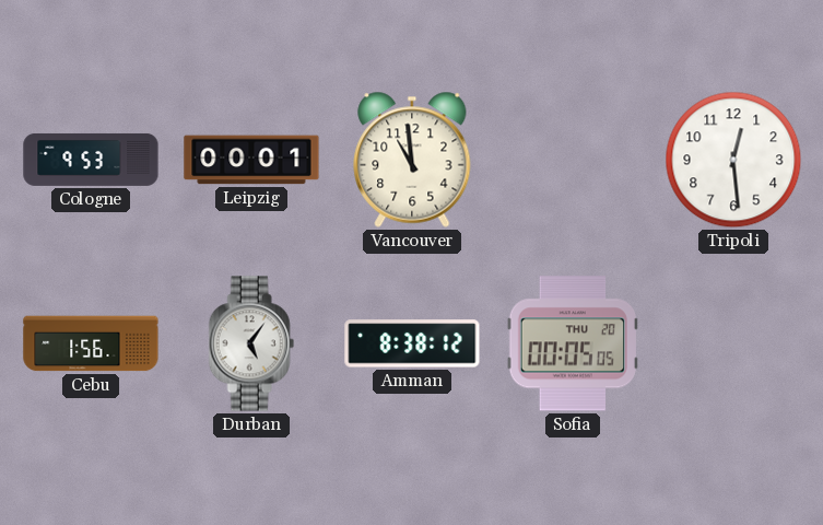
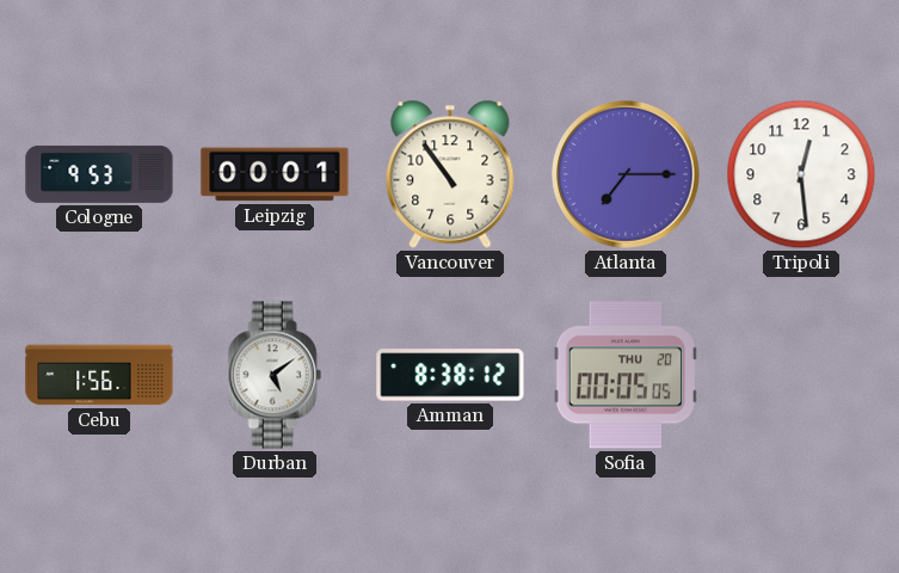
Vancouver: 10:59 -> 10:54
Atlanta: none -> 7:15
Durban: 5:06 -> 5:09
